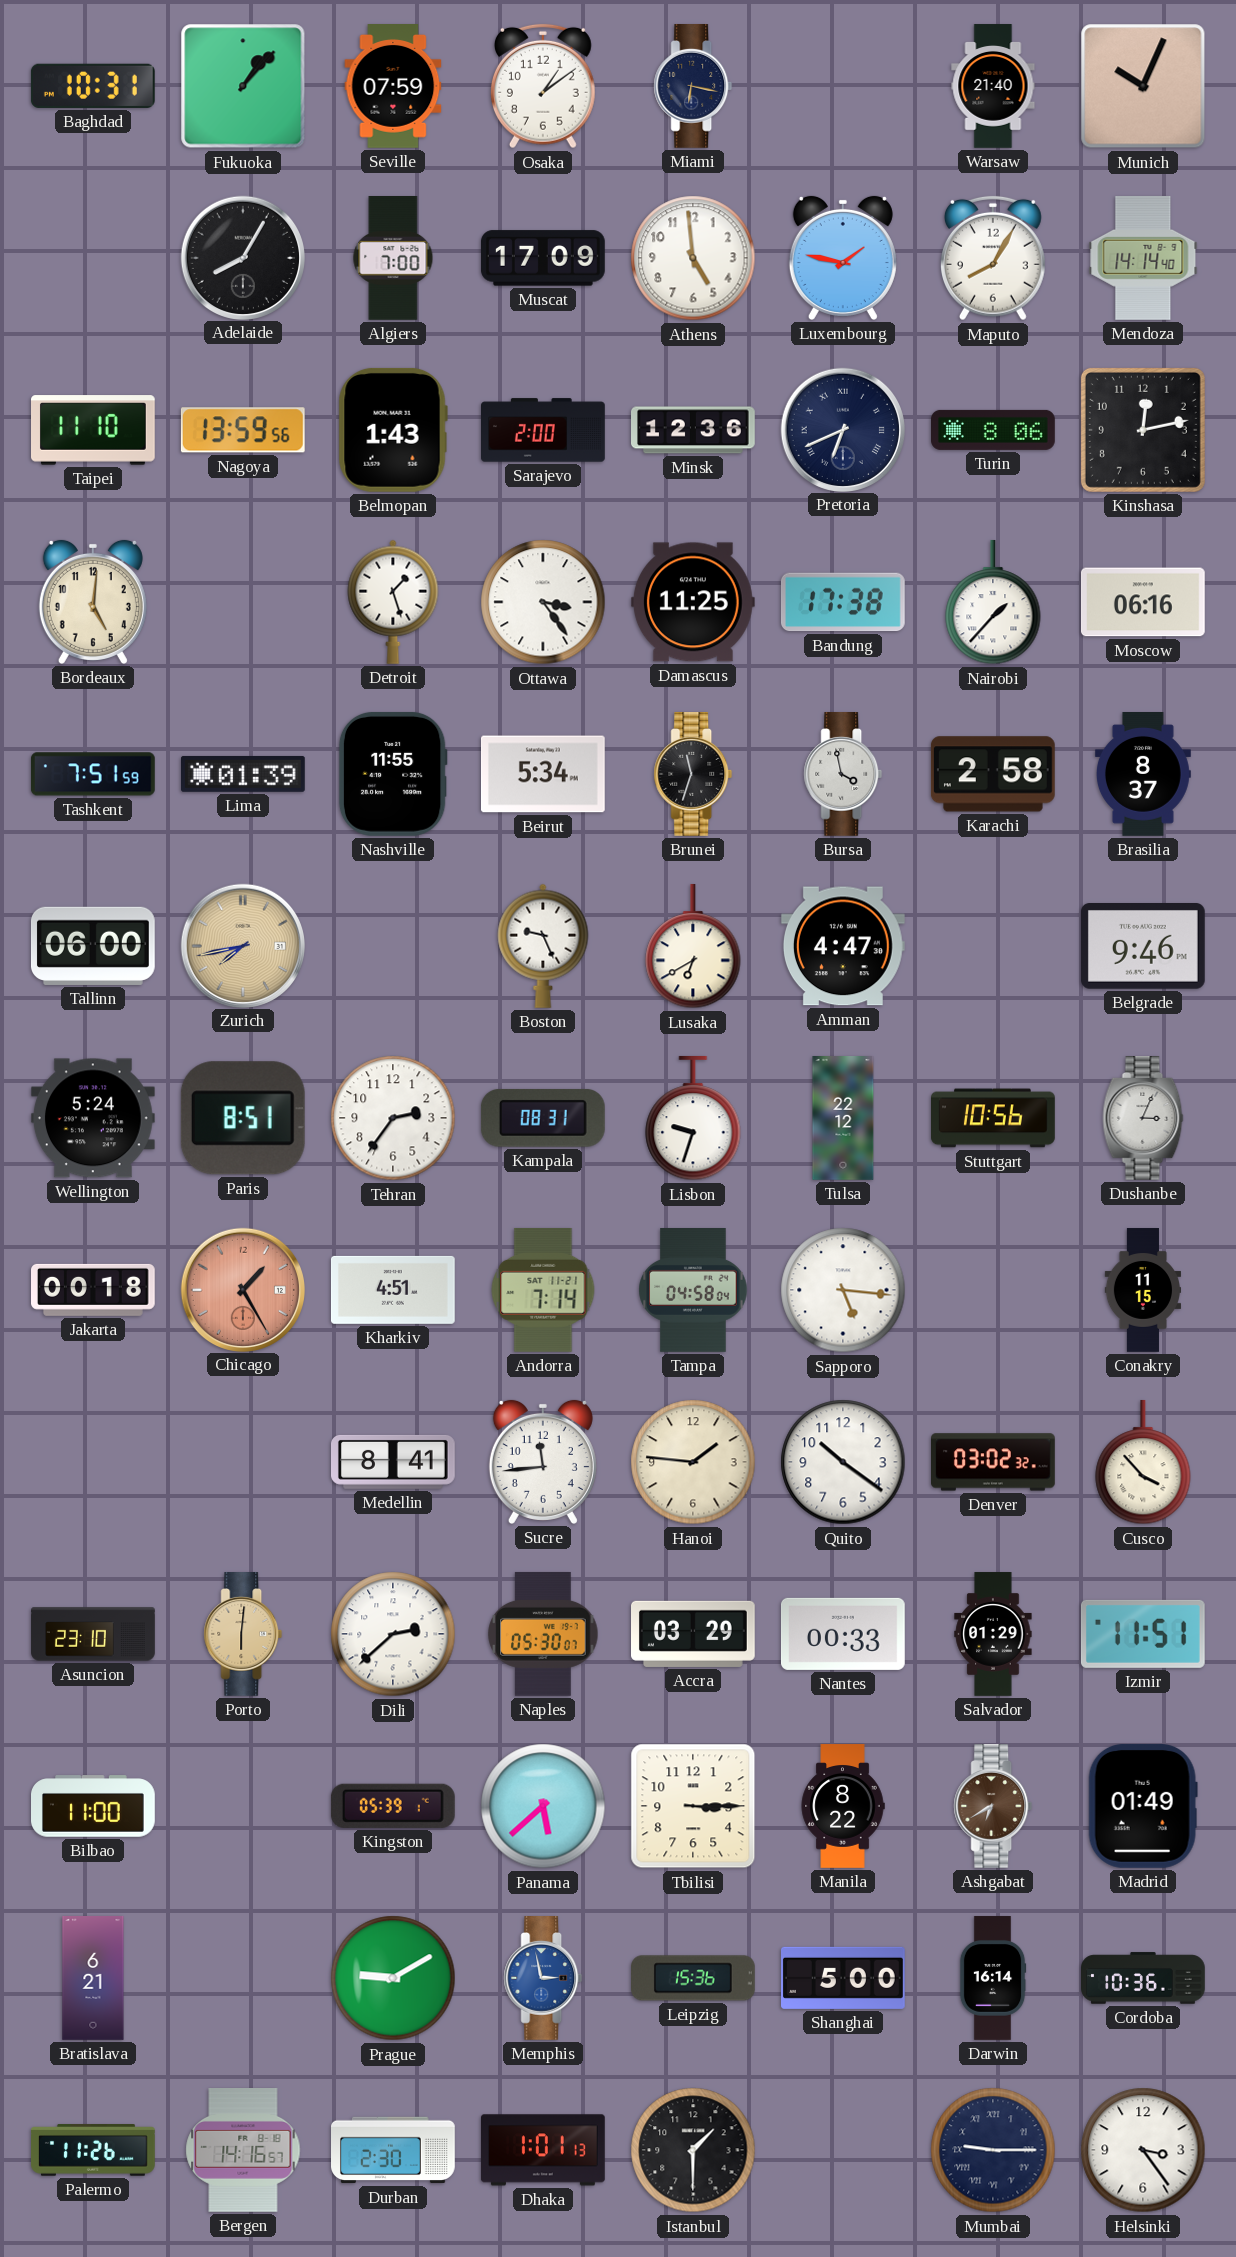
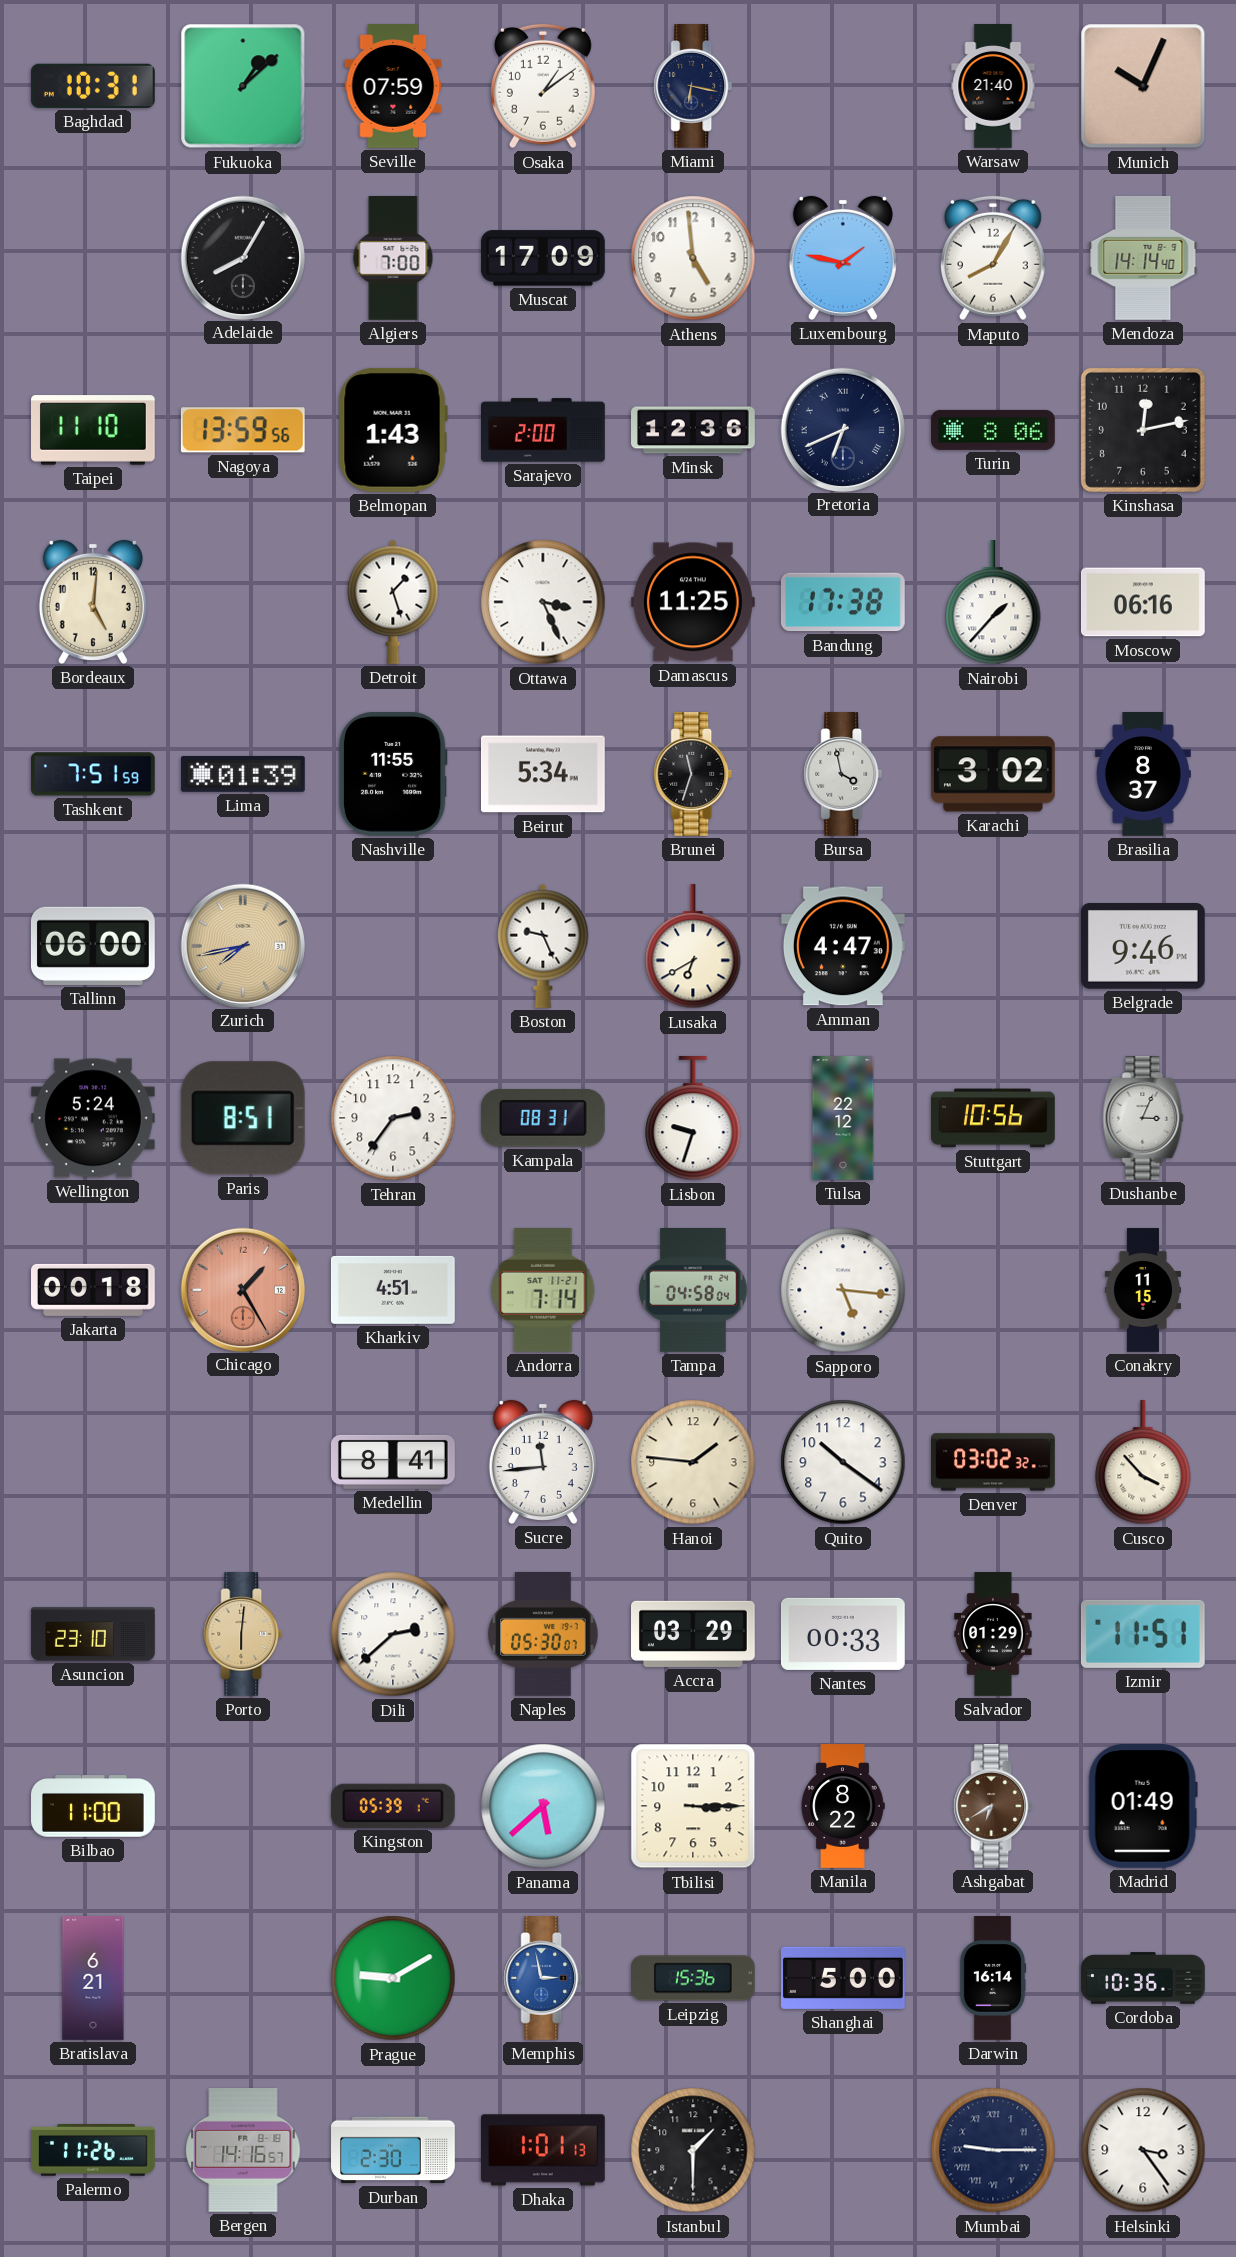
Fukuoka: 1:07 -> 1:08
Ottawa: 3:24 -> 3:26
Karachi: 2:58 -> 3:02
